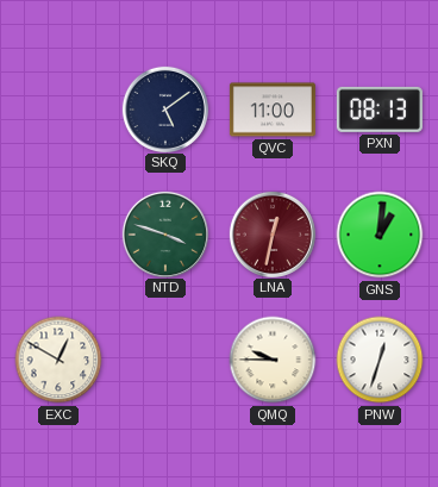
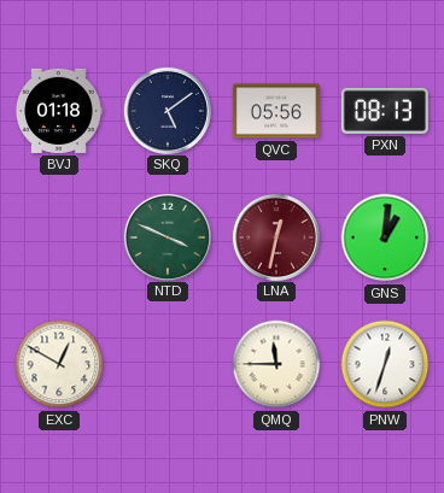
BVJ: none -> 01:18
QVC: 11:00 -> 05:56
NTD: 3:48 -> 3:49
QMQ: 9:45 -> 11:45
